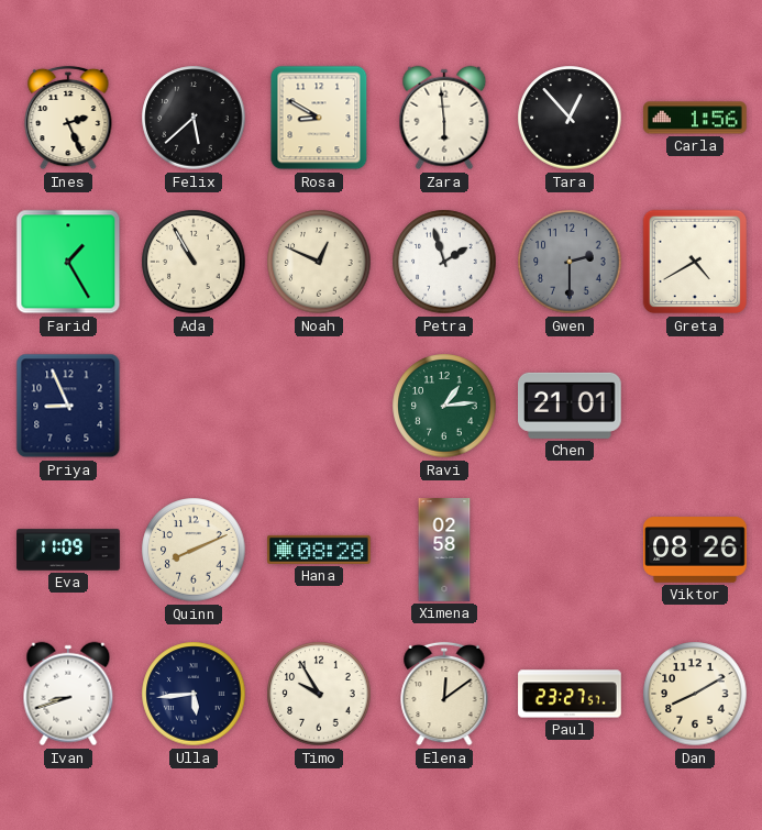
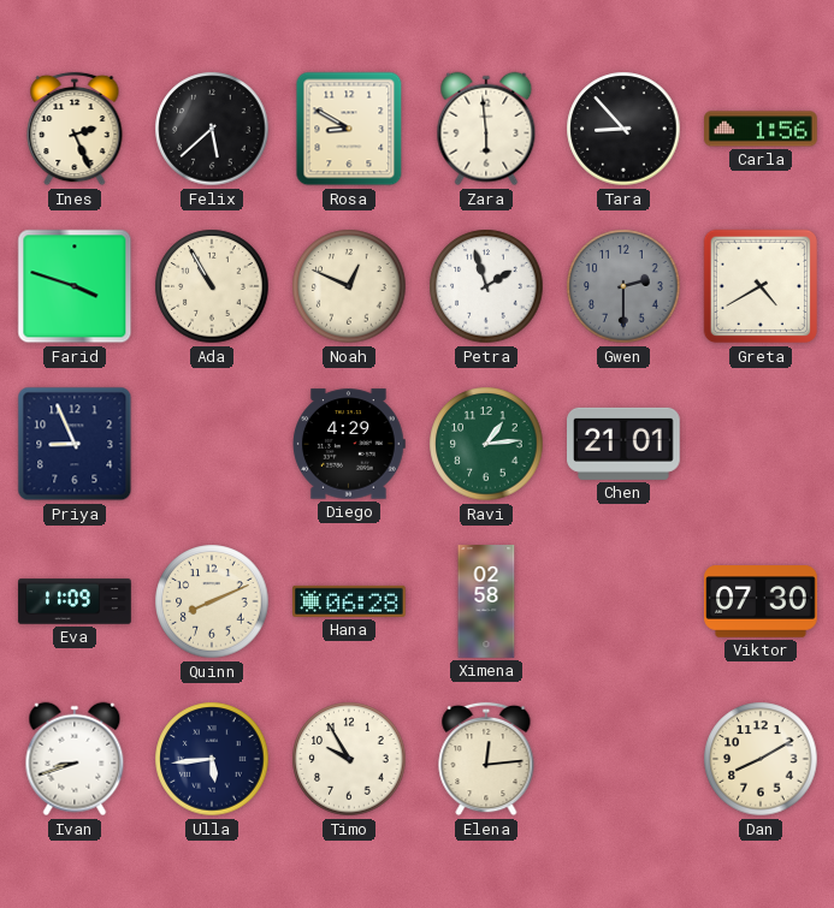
Tara: 12:53 -> 8:53
Farid: 1:25 -> 3:48
Diego: none -> 4:29
Hana: 08:28 -> 06:28
Viktor: 08:26 -> 07:30
Elena: 12:09 -> 12:14
Paul: 23:27 -> none
